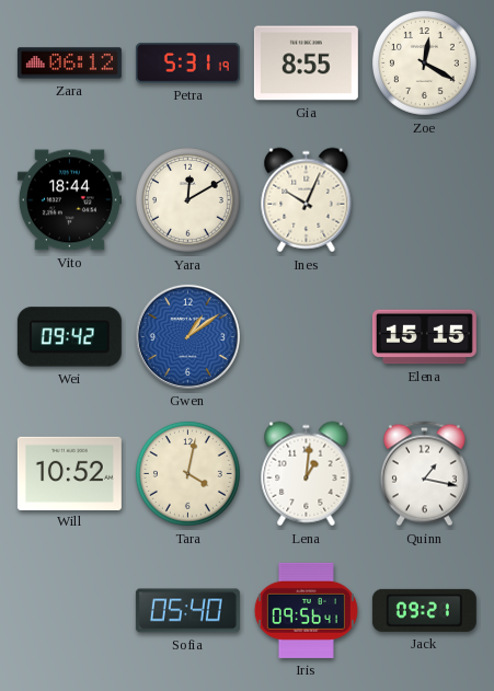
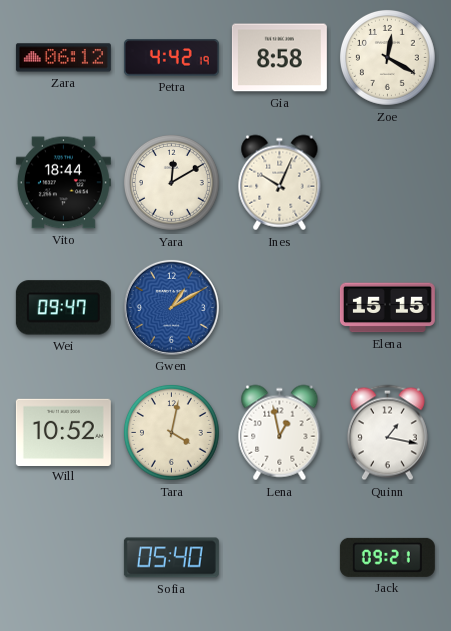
Petra: 5:31 -> 4:42
Gia: 8:55 -> 8:58
Wei: 09:42 -> 09:47
Gwen: 1:09 -> 1:10
Lena: 1:01 -> 12:58
Iris: 09:56 -> none
